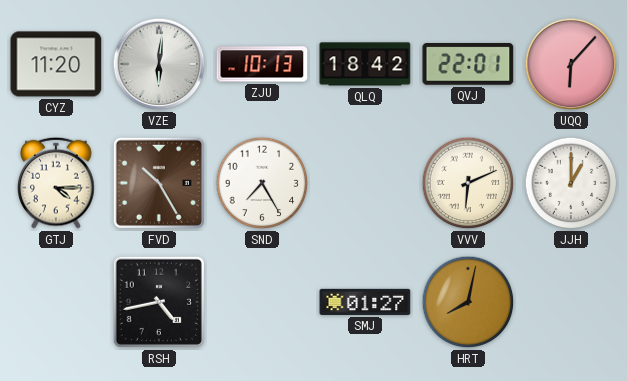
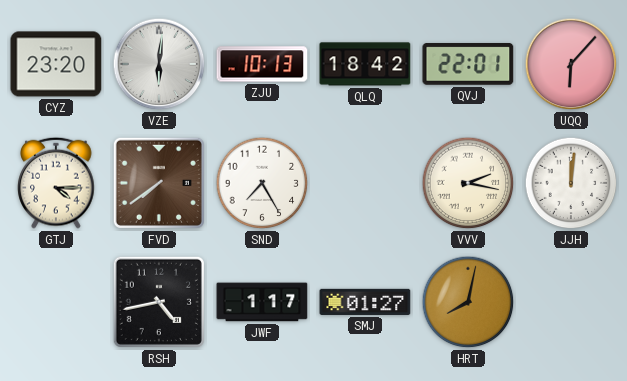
CYZ: 11:20 -> 23:20
FVD: 10:25 -> 7:39
VVV: 6:11 -> 2:17
JJH: 1:00 -> 12:01
JWF: none -> 1:17
